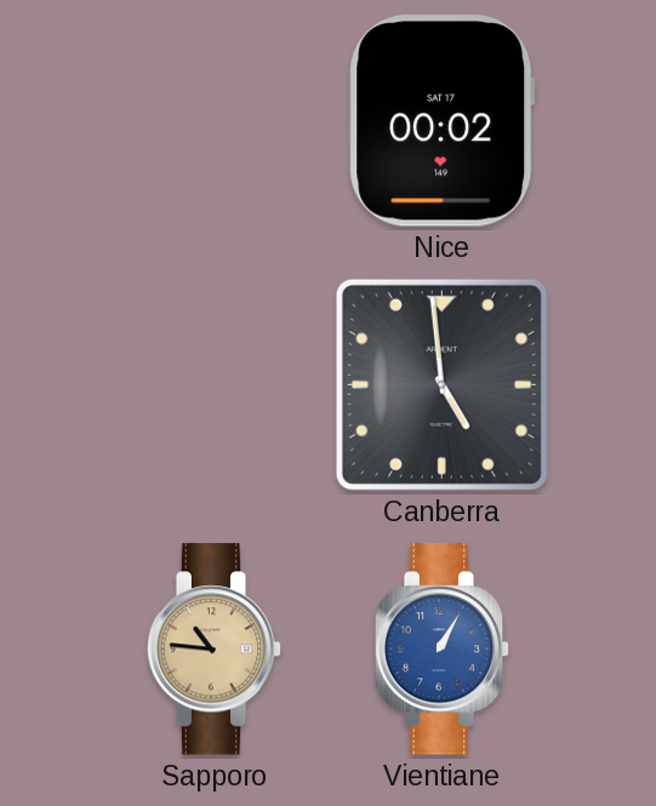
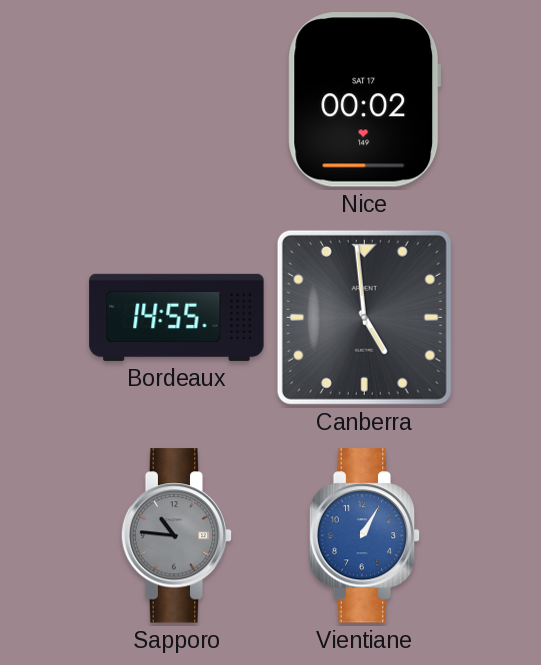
Bordeaux: none -> 14:55
Sapporo dial: champagne -> grey
